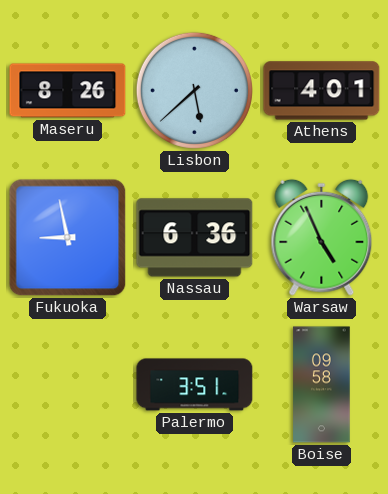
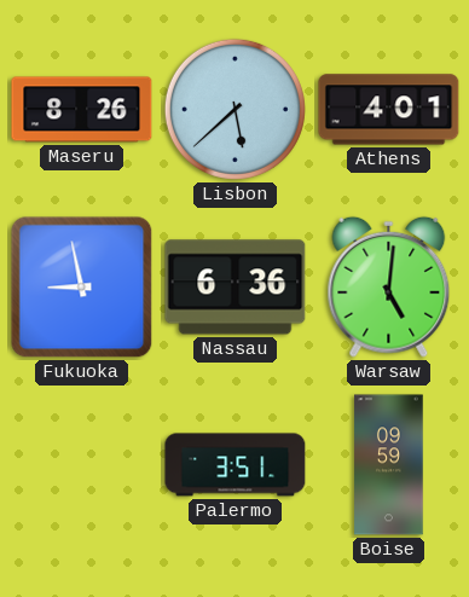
Warsaw: 4:56 -> 5:01
Boise: 09:58 -> 09:59
